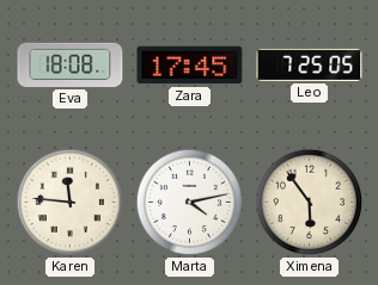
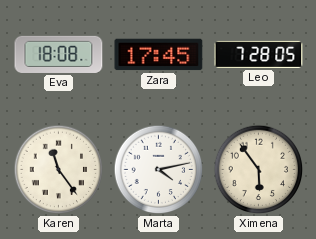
Leo: 7:25 -> 7:28
Karen: 11:46 -> 11:24
